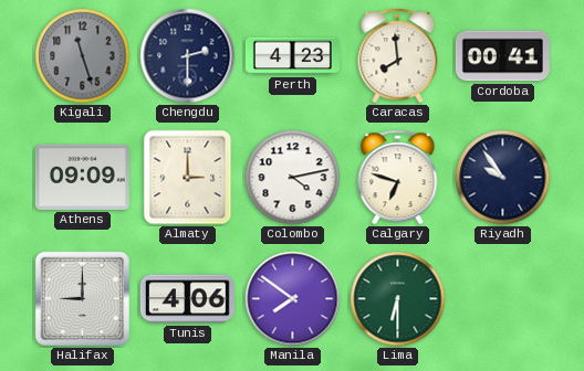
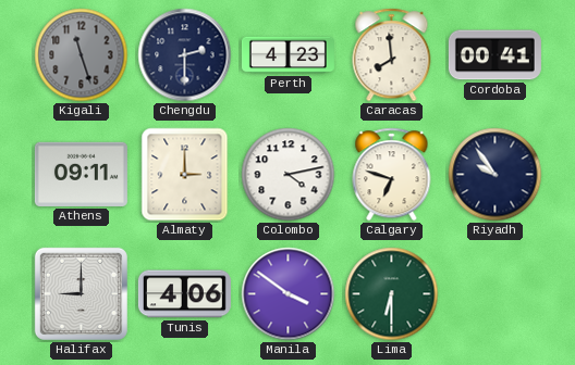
Athens: 09:09 -> 09:11
Manila: 7:51 -> 3:51
